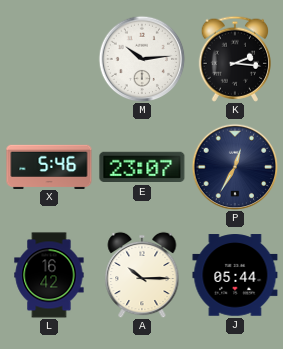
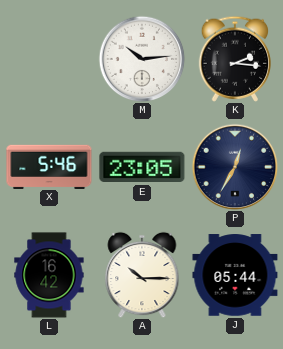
E: 23:07 -> 23:05
